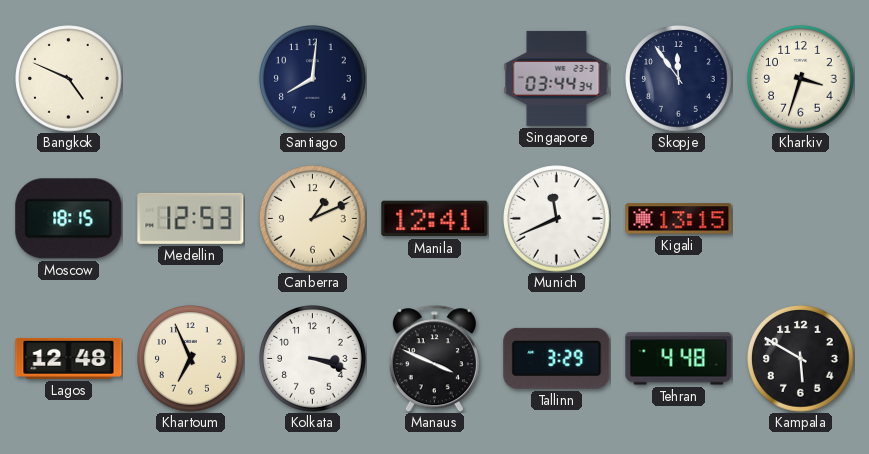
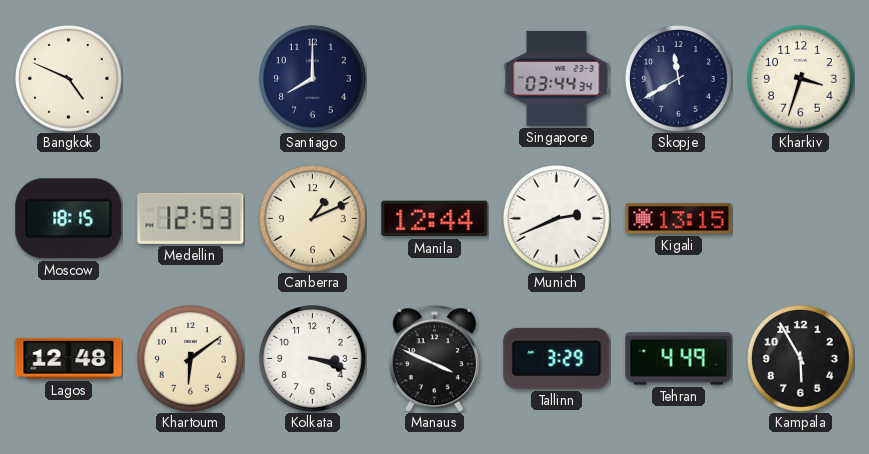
Santiago: 8:01 -> 8:00
Skopje: 11:54 -> 11:40
Manila: 12:41 -> 12:44
Munich: 11:41 -> 2:41
Khartoum: 6:56 -> 6:09
Tehran: 4:48 -> 4:49
Kampala: 5:50 -> 5:55
